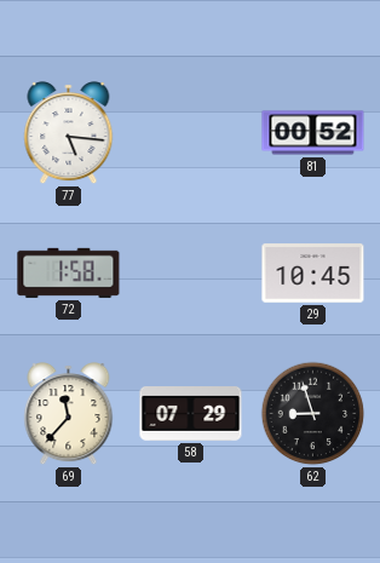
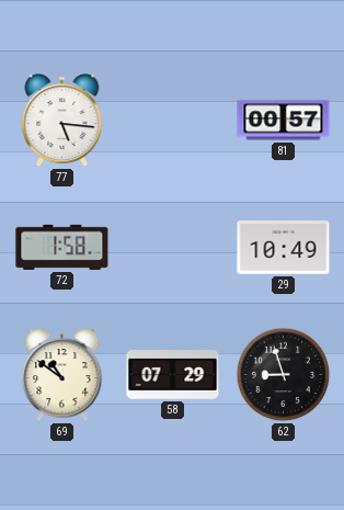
81: 00:52 -> 00:57
29: 10:45 -> 10:49
69: 11:37 -> 10:51
